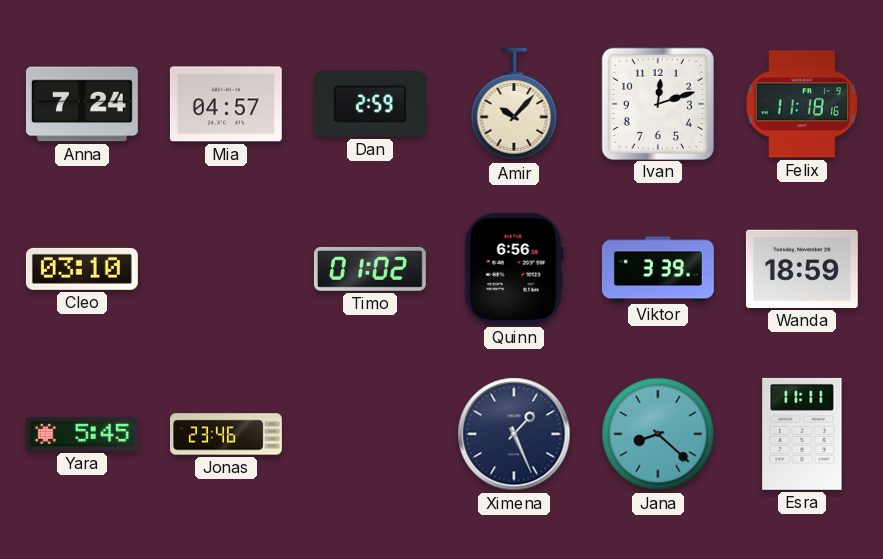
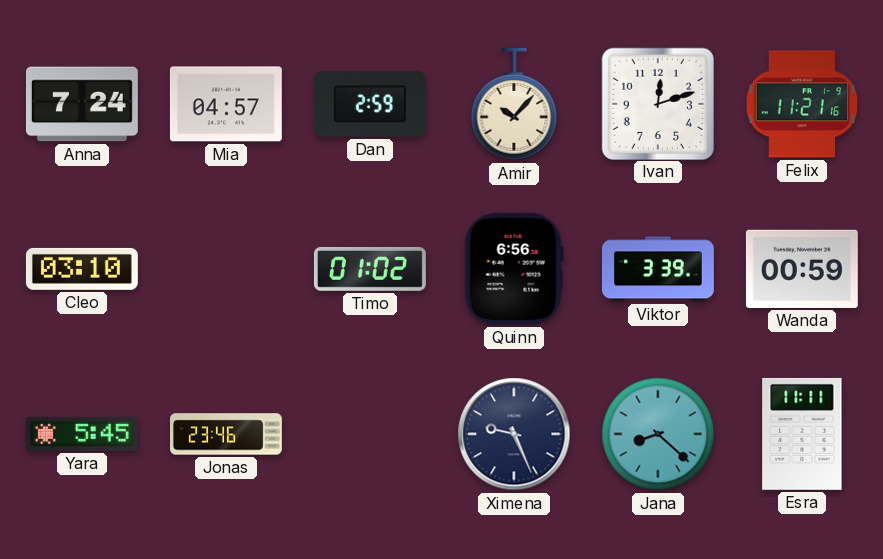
Felix: 11:18 -> 11:21
Wanda: 18:59 -> 00:59
Ximena: 1:26 -> 9:26
